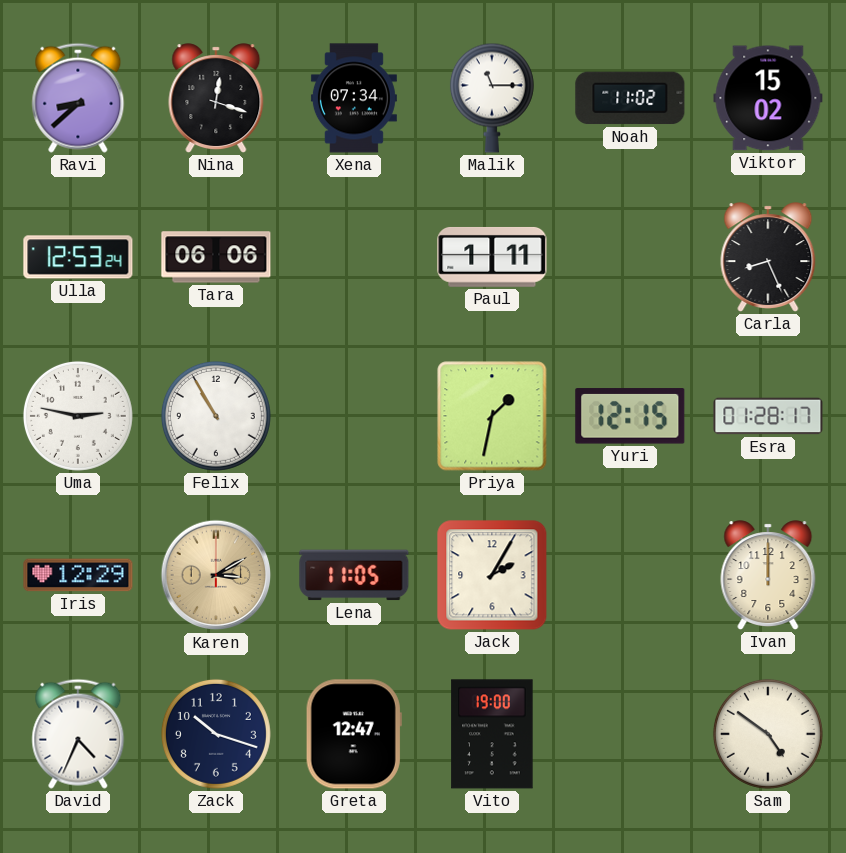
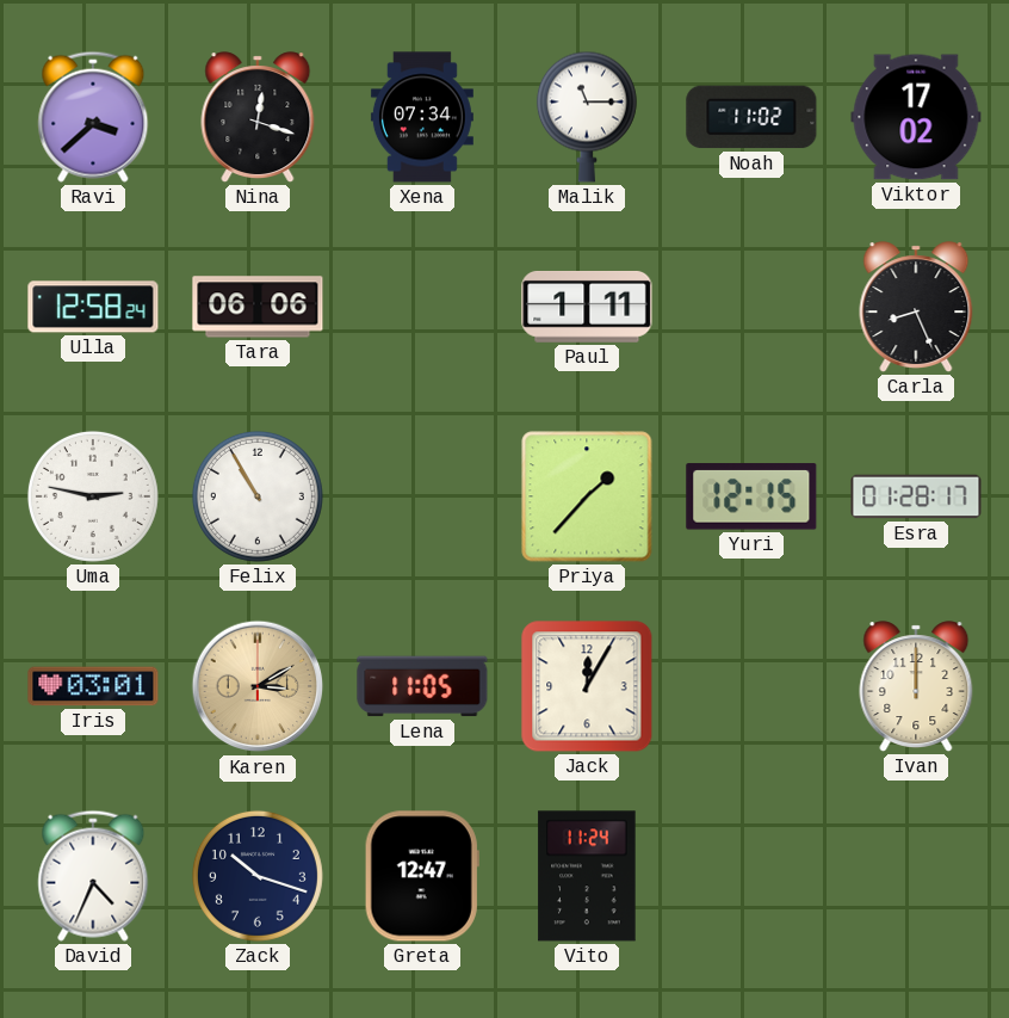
Ravi: 8:38 -> 3:38
Viktor: 15:02 -> 17:02
Ulla: 12:53 -> 12:58
Priya: 1:32 -> 1:37
Iris: 12:29 -> 03:01
Jack: 2:05 -> 12:05
Vito: 19:00 -> 11:24
Sam: 4:51 -> none
